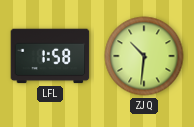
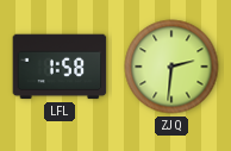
ZJQ: 10:31 -> 2:31
